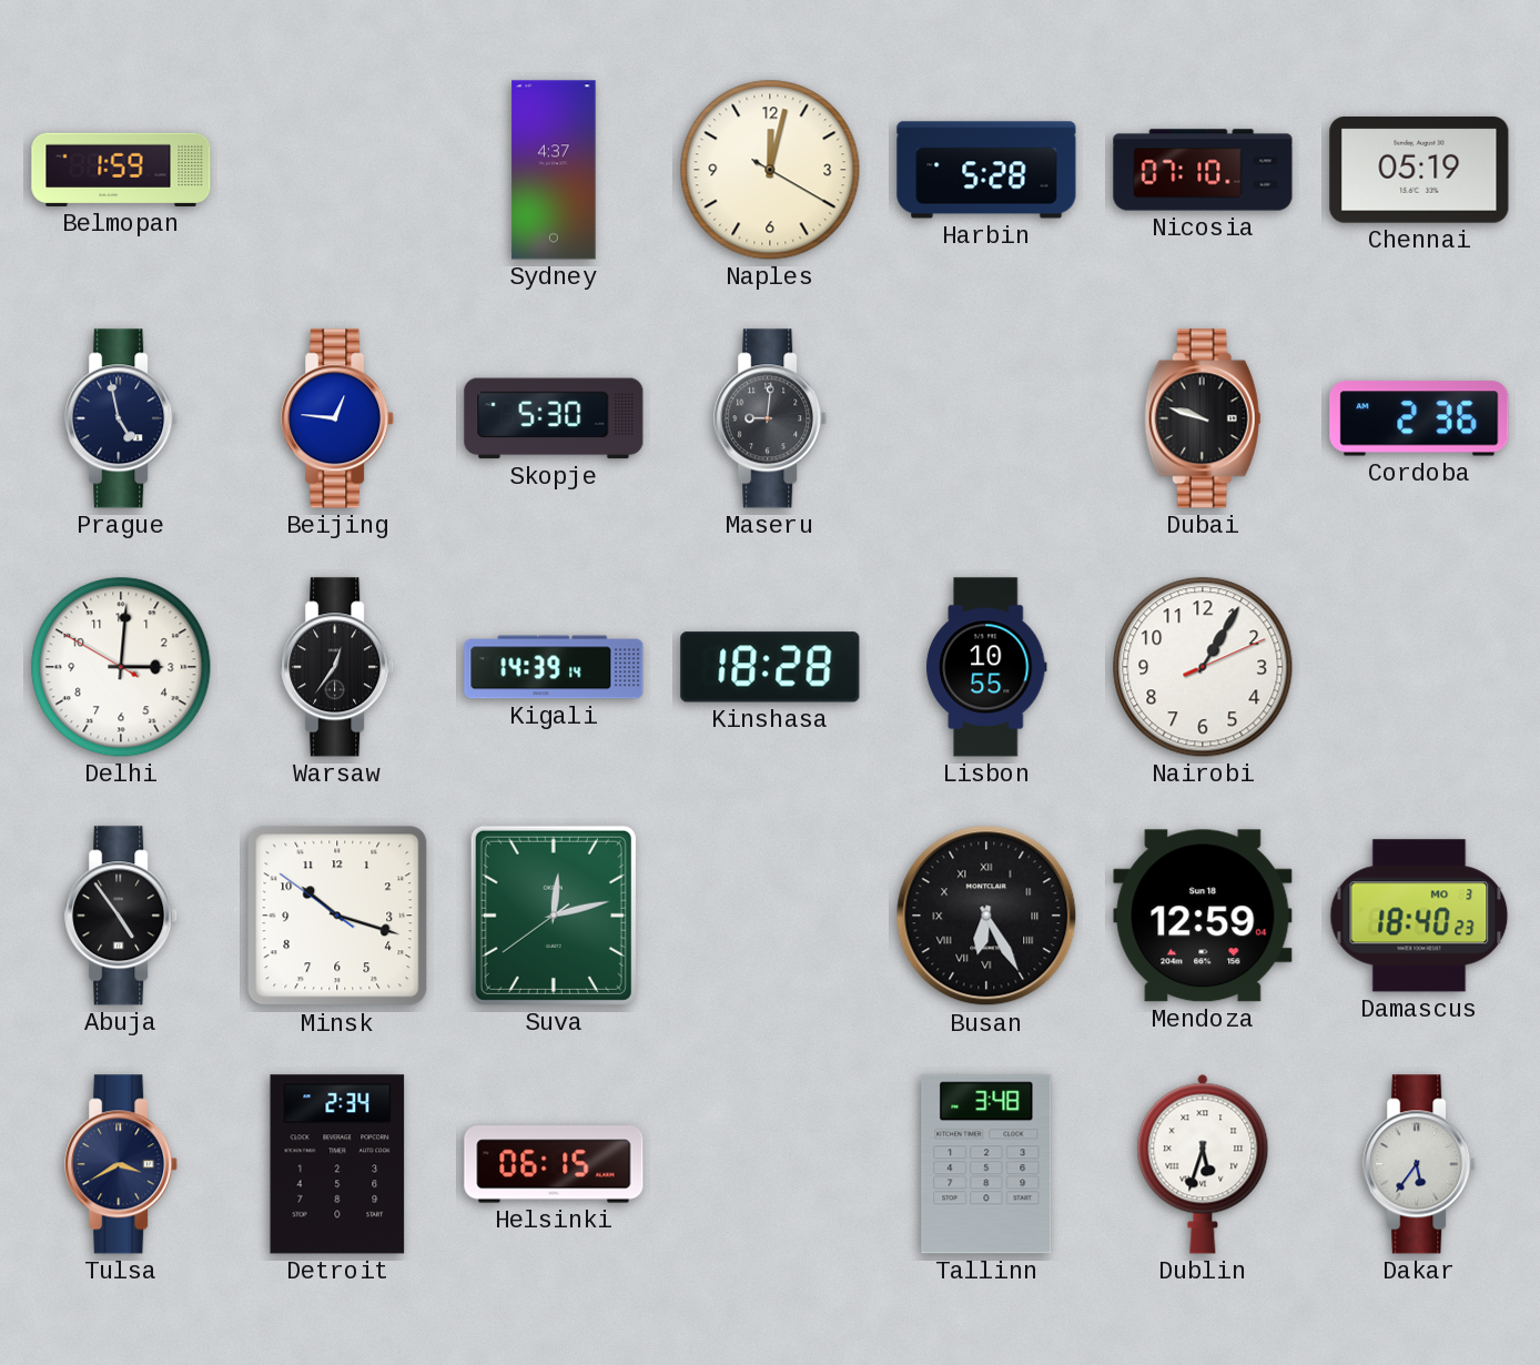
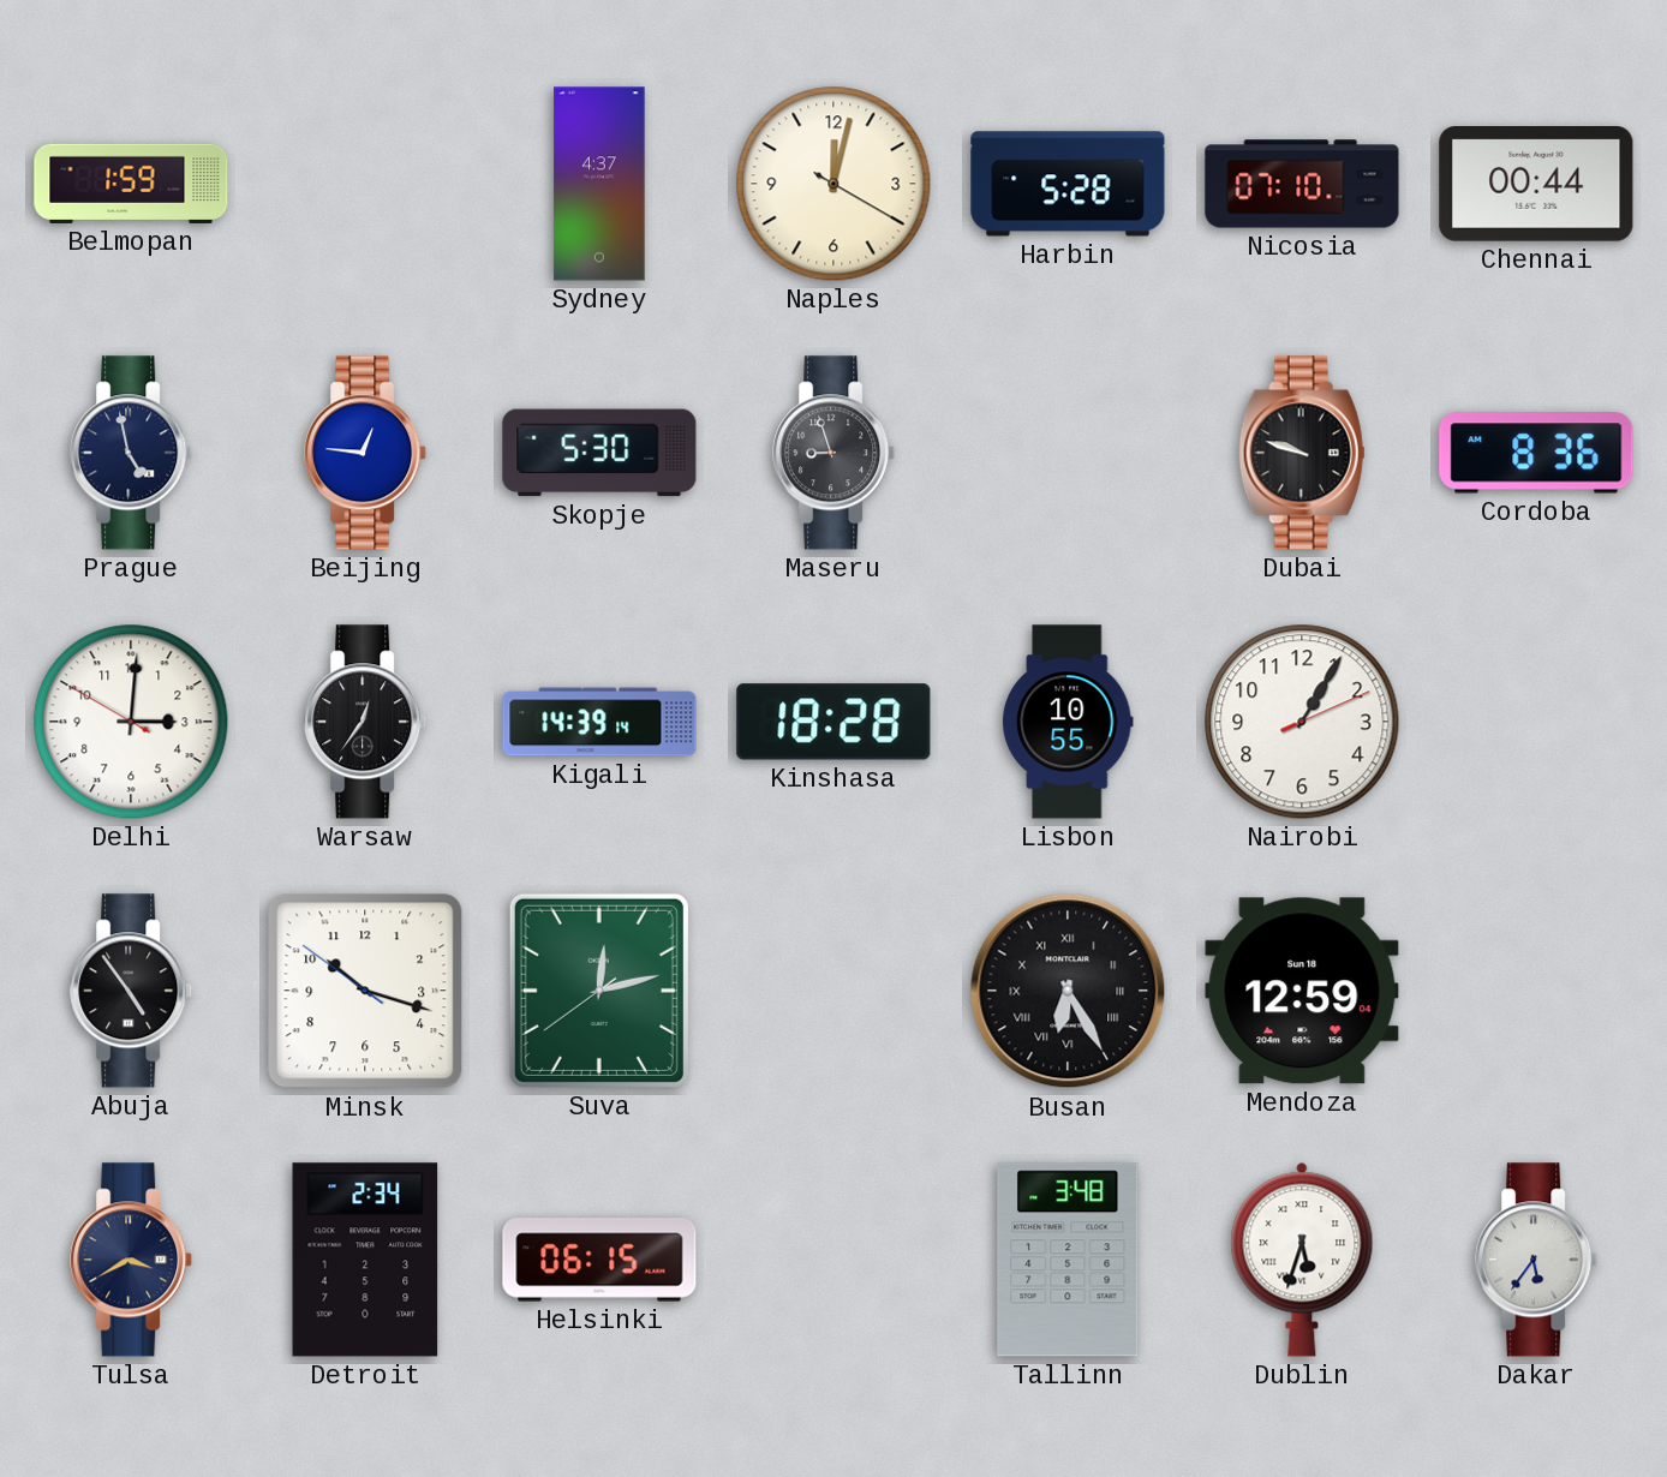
Chennai: 05:19 -> 00:44
Maseru: 9:01 -> 8:57
Cordoba: 2:36 -> 8:36
Damascus: 18:40 -> none
